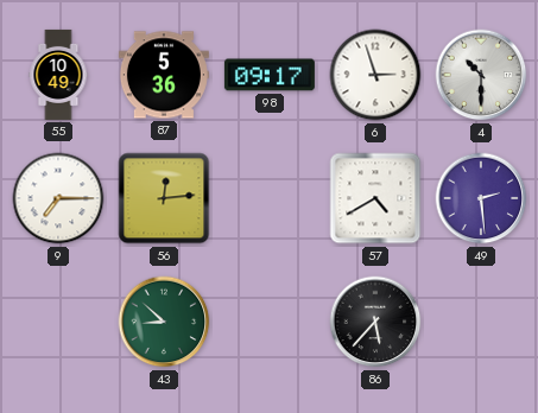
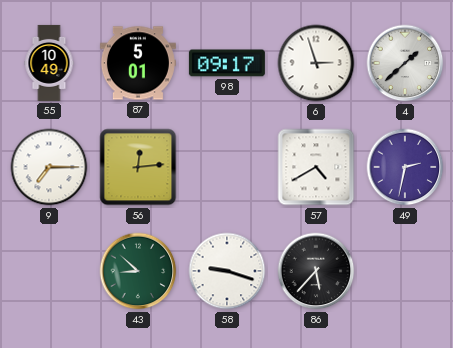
87: 5:36 -> 5:01
4: 10:30 -> 1:38
49: 2:29 -> 2:32
58: none -> 9:18
